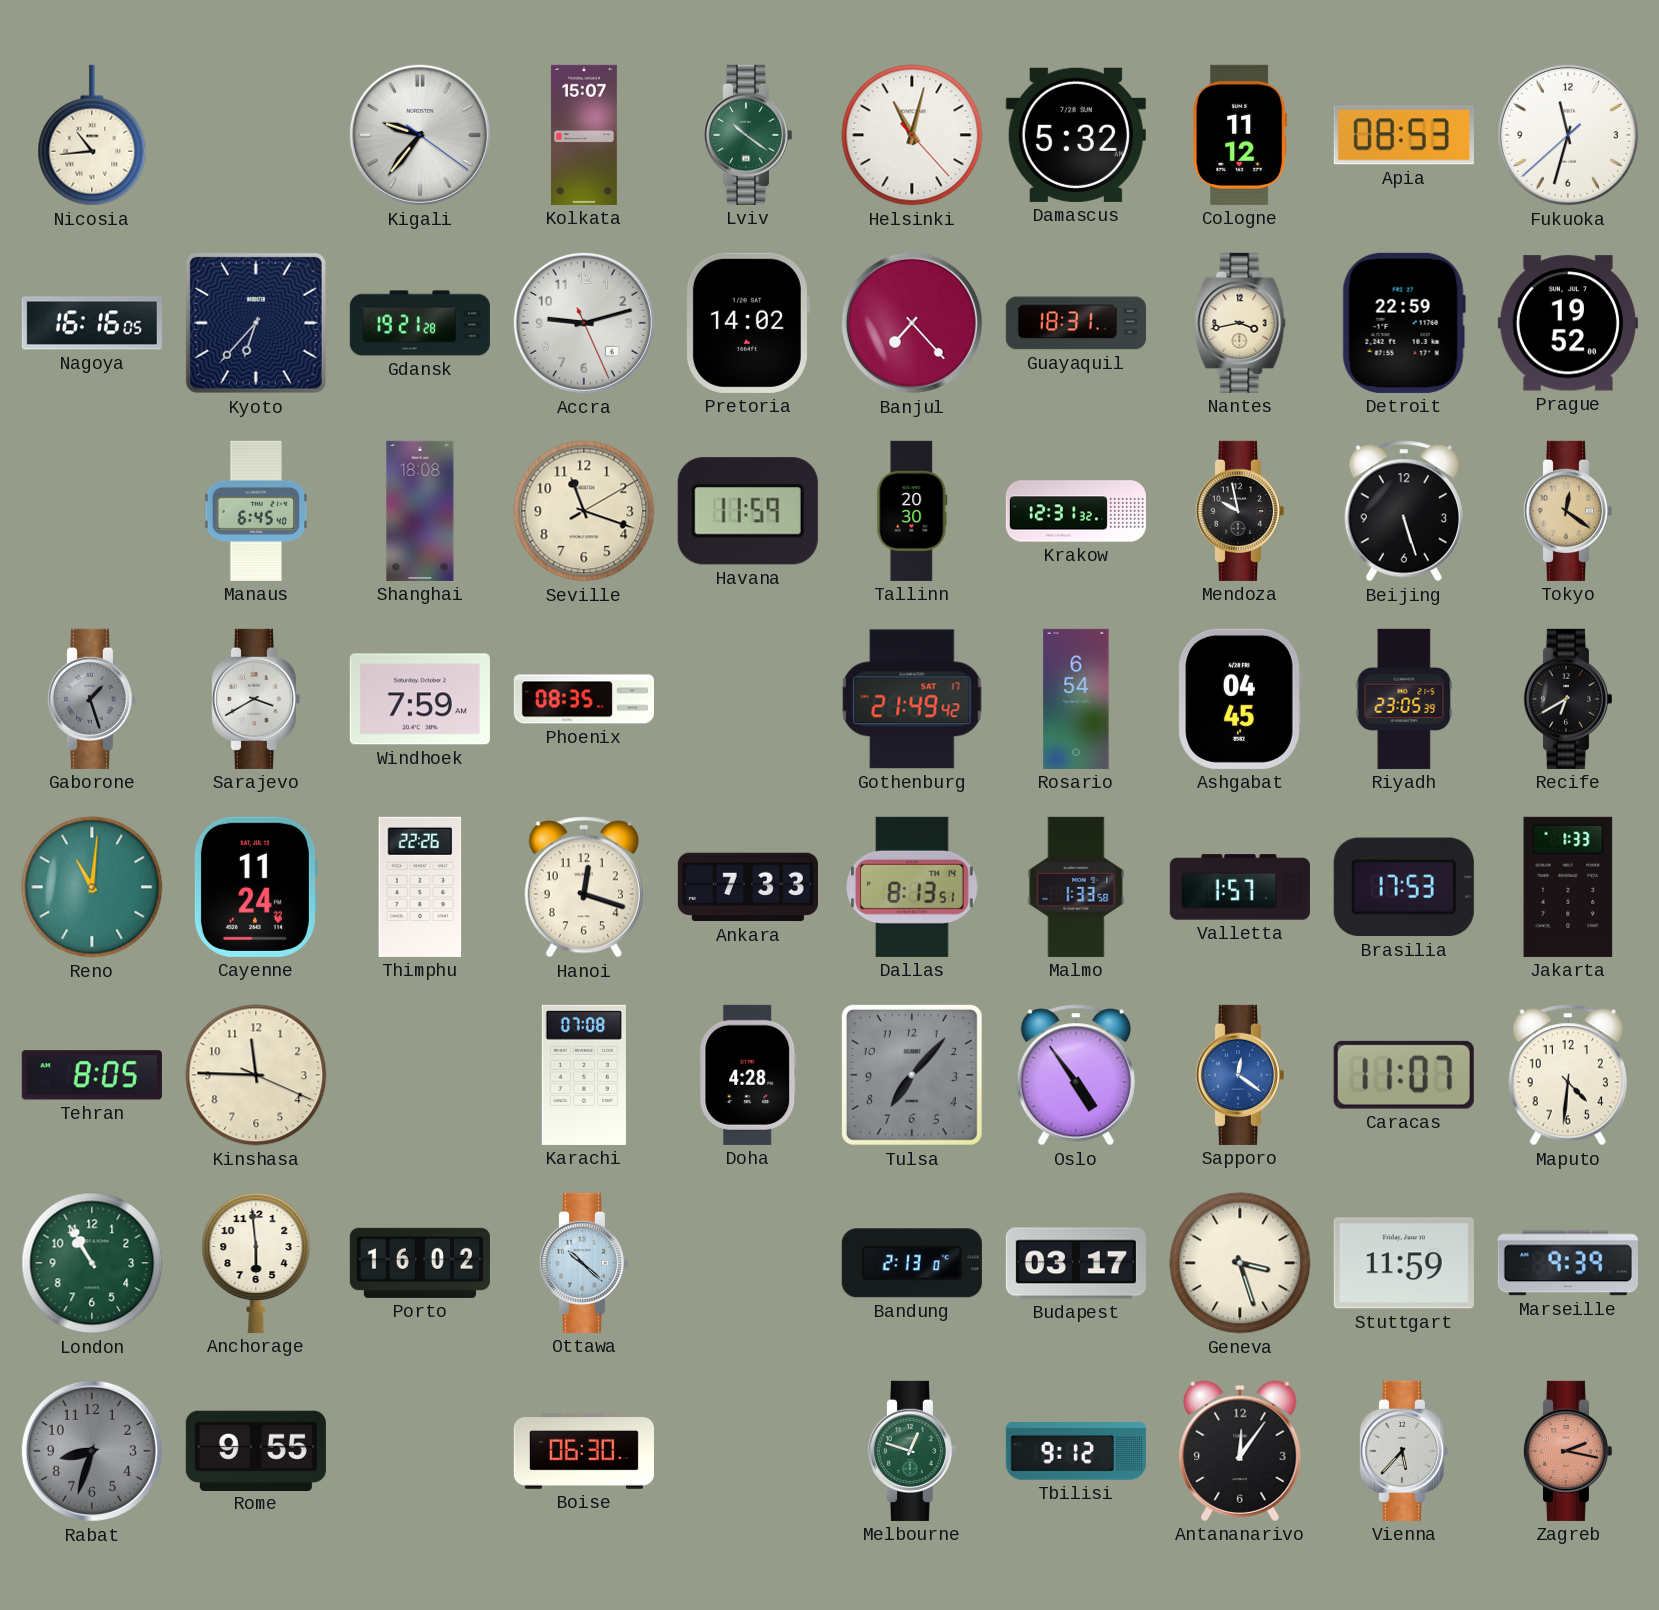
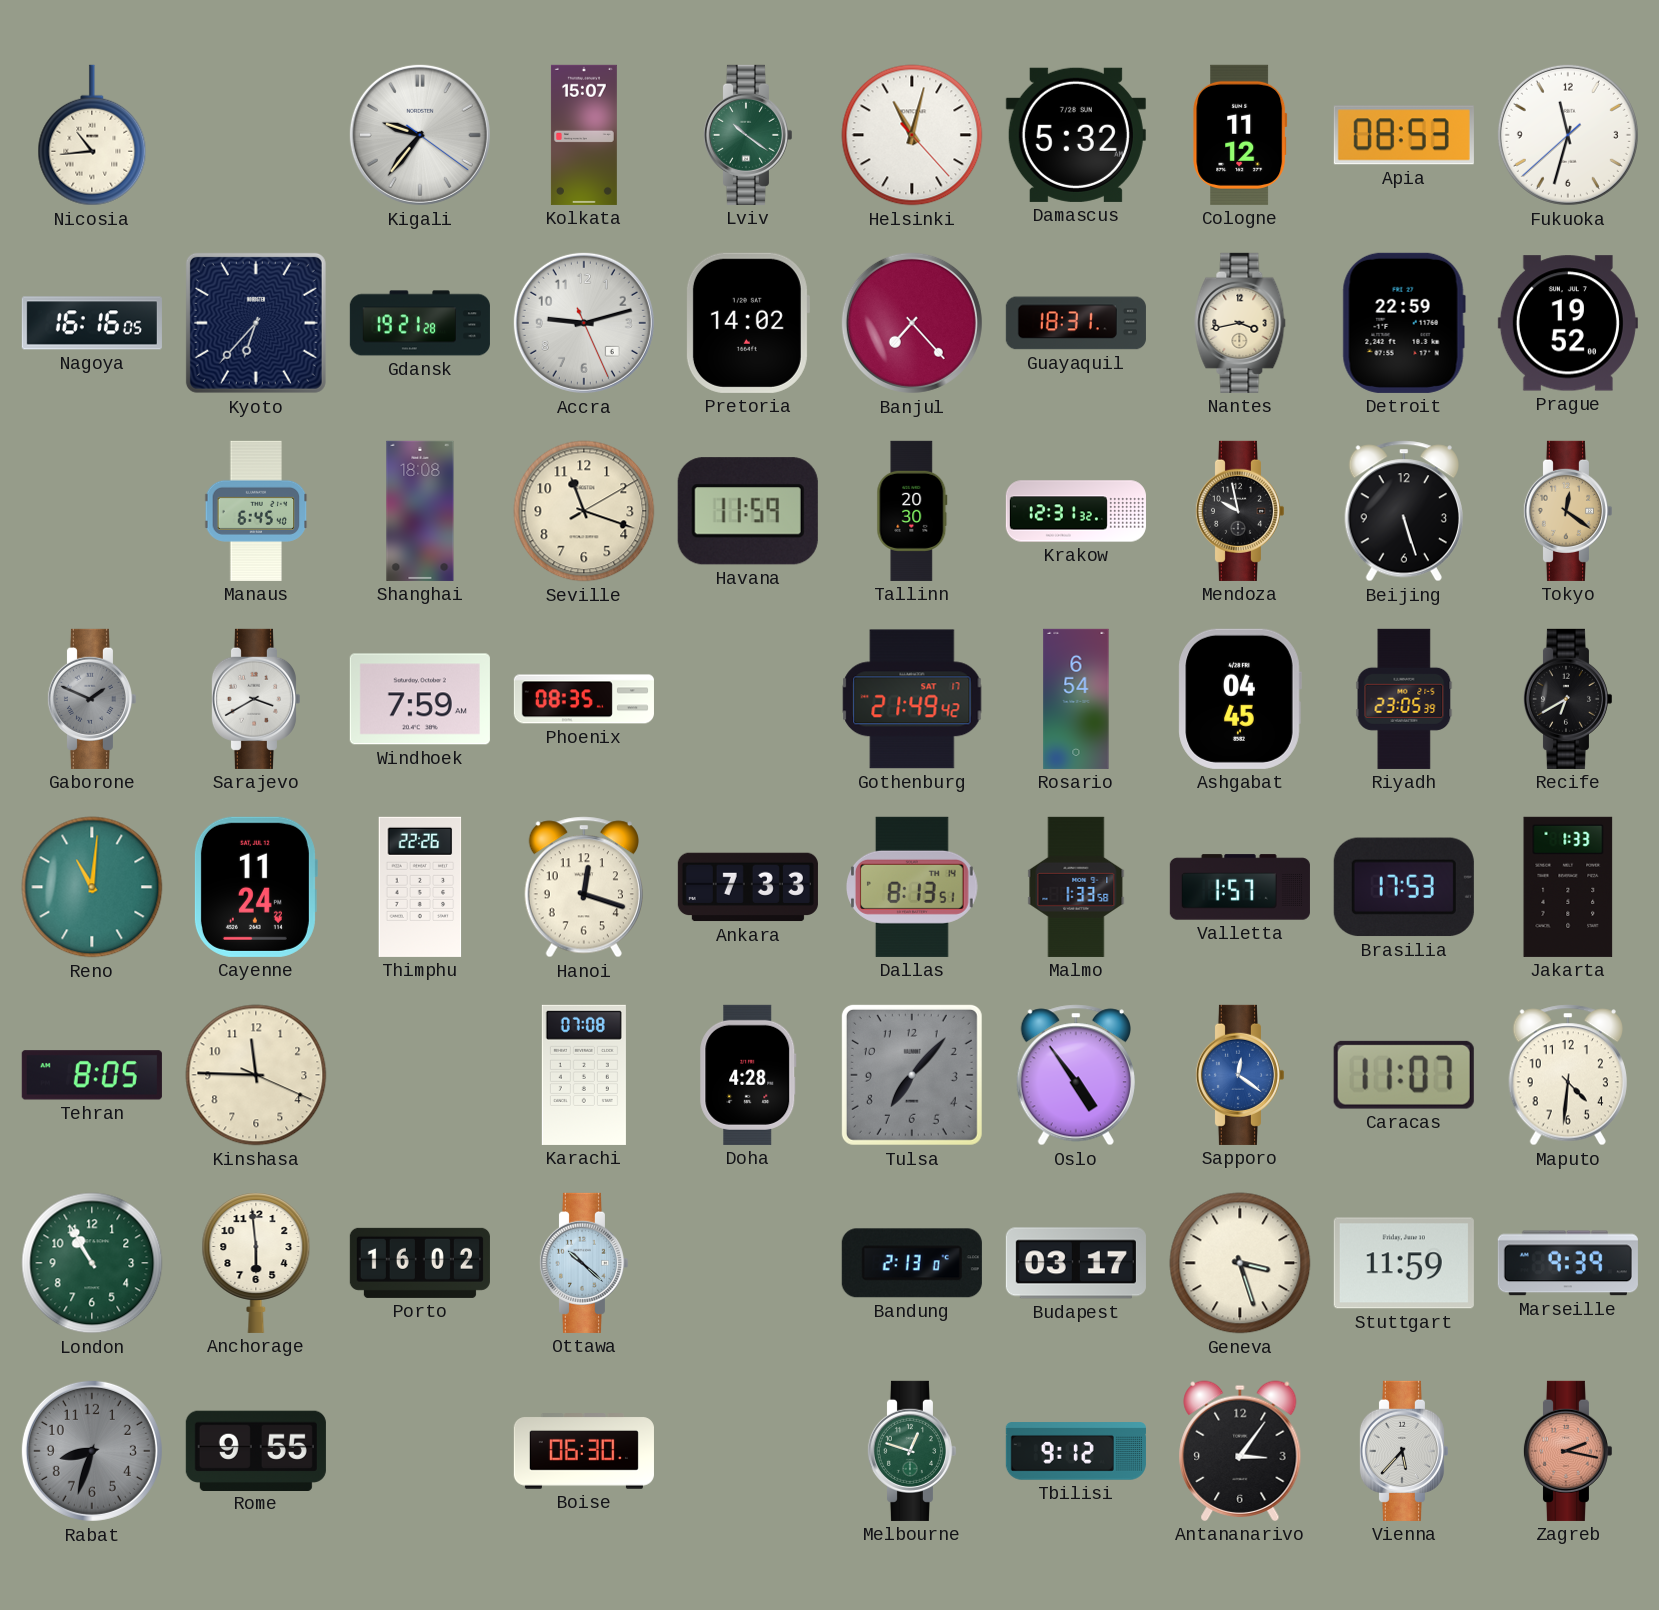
Gaborone: 1:27 -> 1:49
Antananarivo: 12:06 -> 3:06
